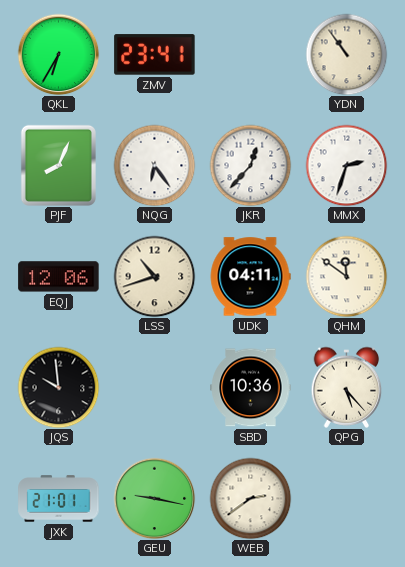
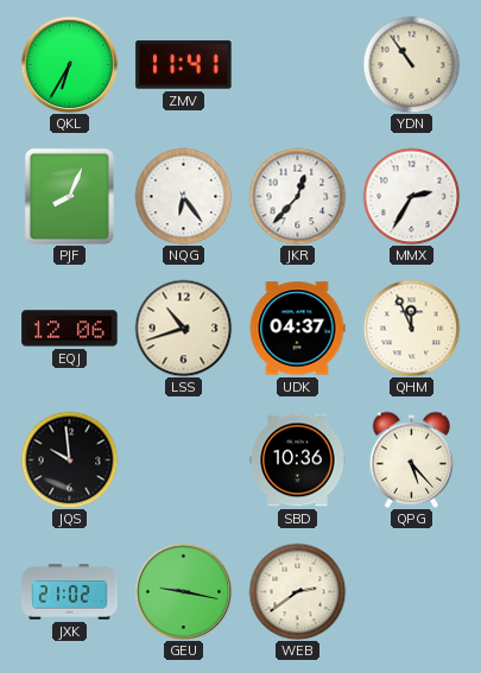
ZMV: 23:41 -> 11:41
MMX: 2:33 -> 2:35
UDK: 04:11 -> 04:37
QHM: 11:51 -> 11:56
JXK: 21:01 -> 21:02
